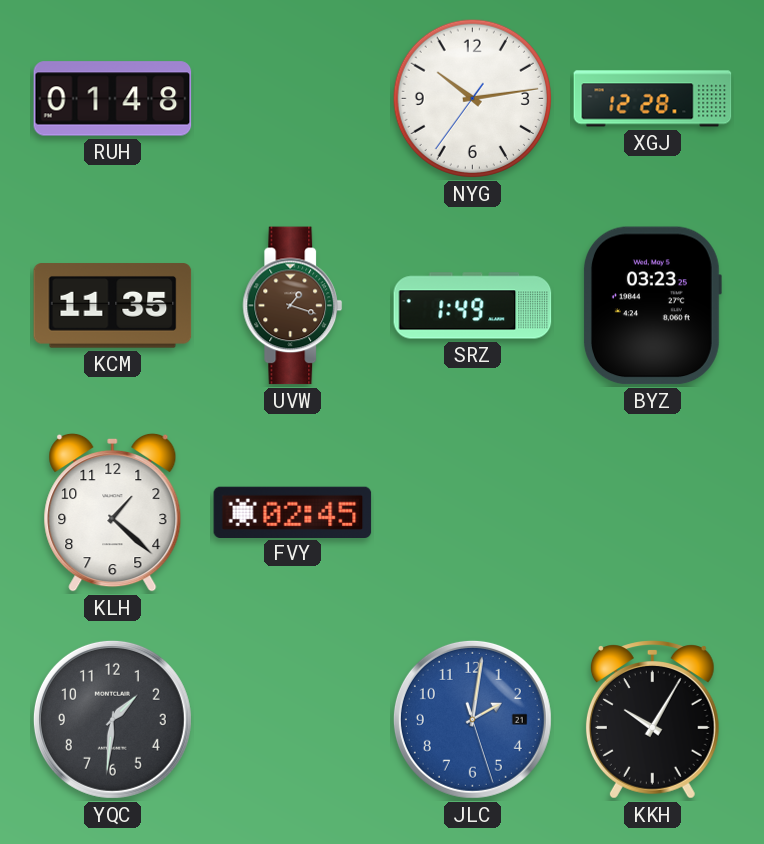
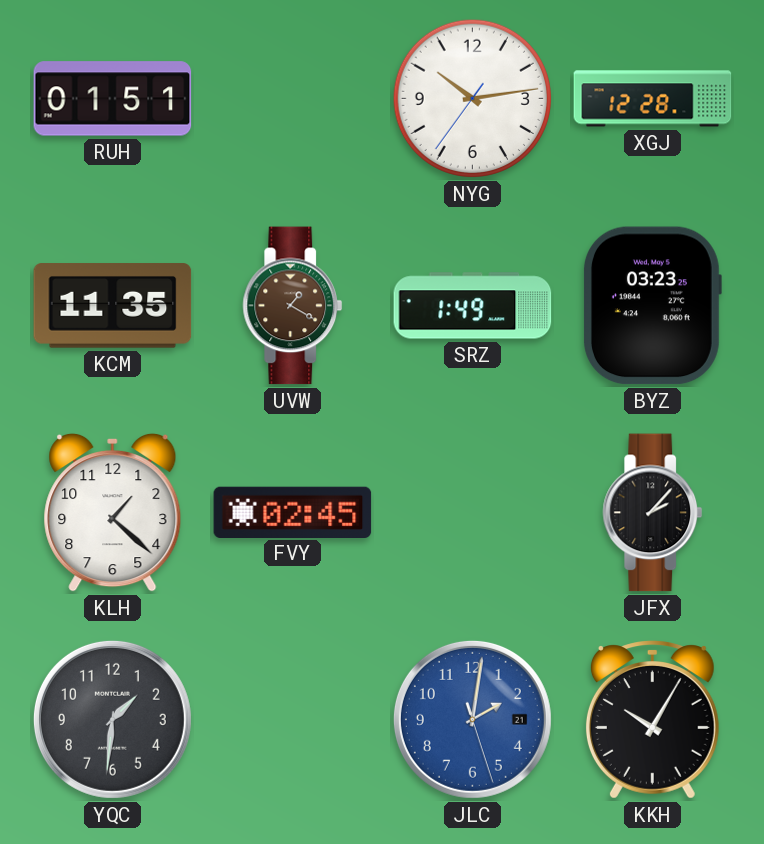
RUH: 01:48 -> 01:51
UVW: 1:18 -> 1:20
JFX: none -> 2:07
